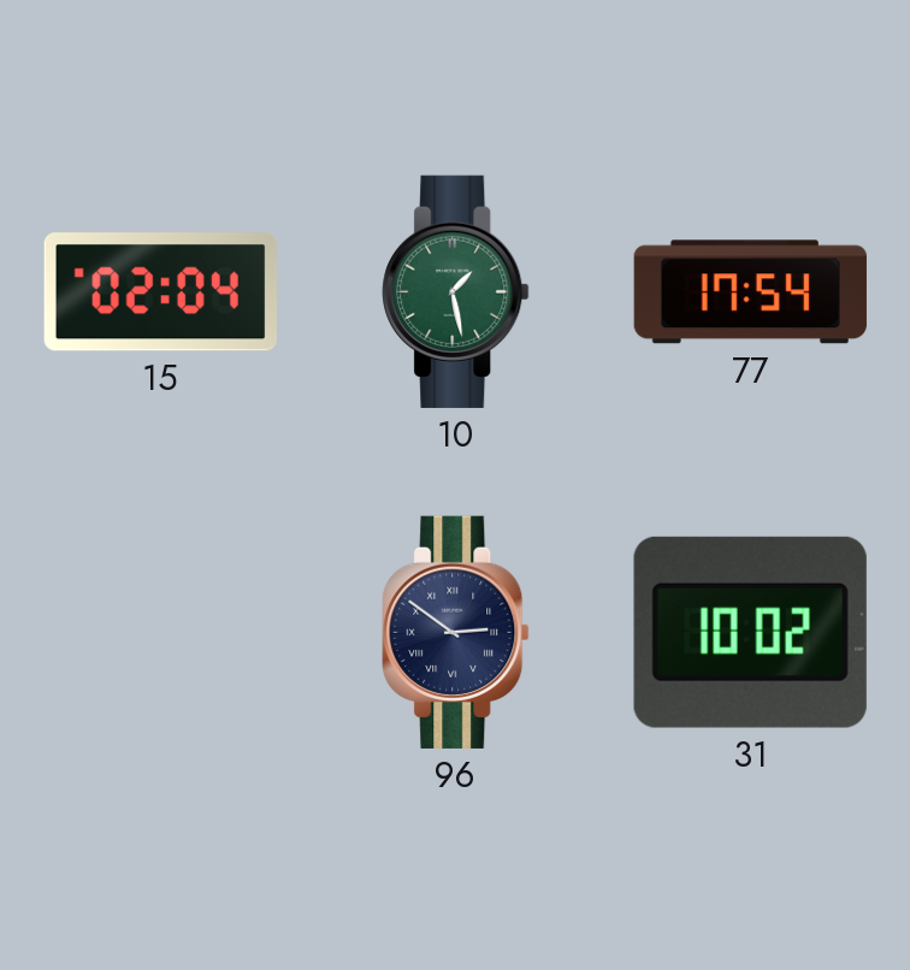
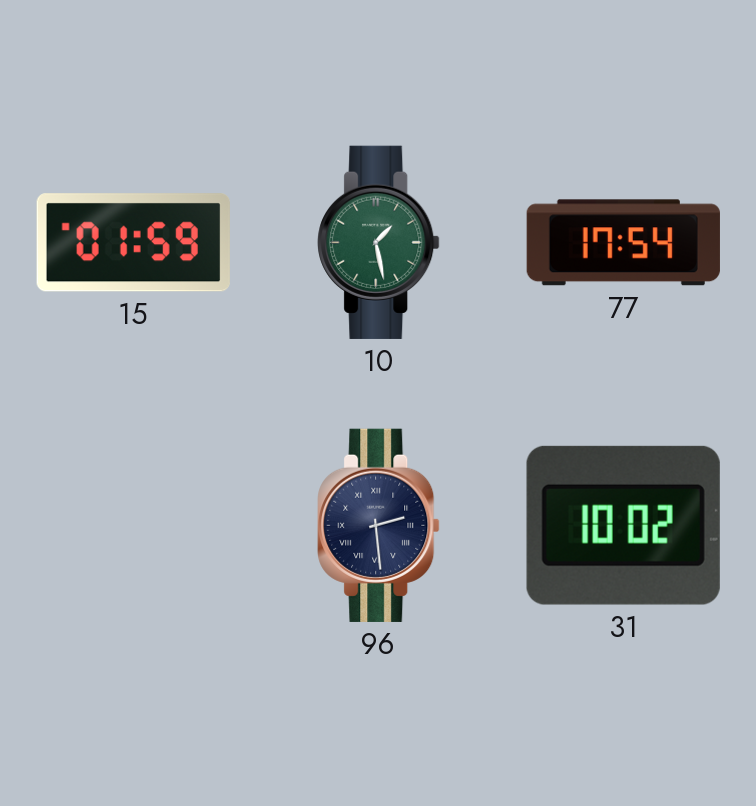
15: 02:04 -> 01:59
96: 2:51 -> 2:29
